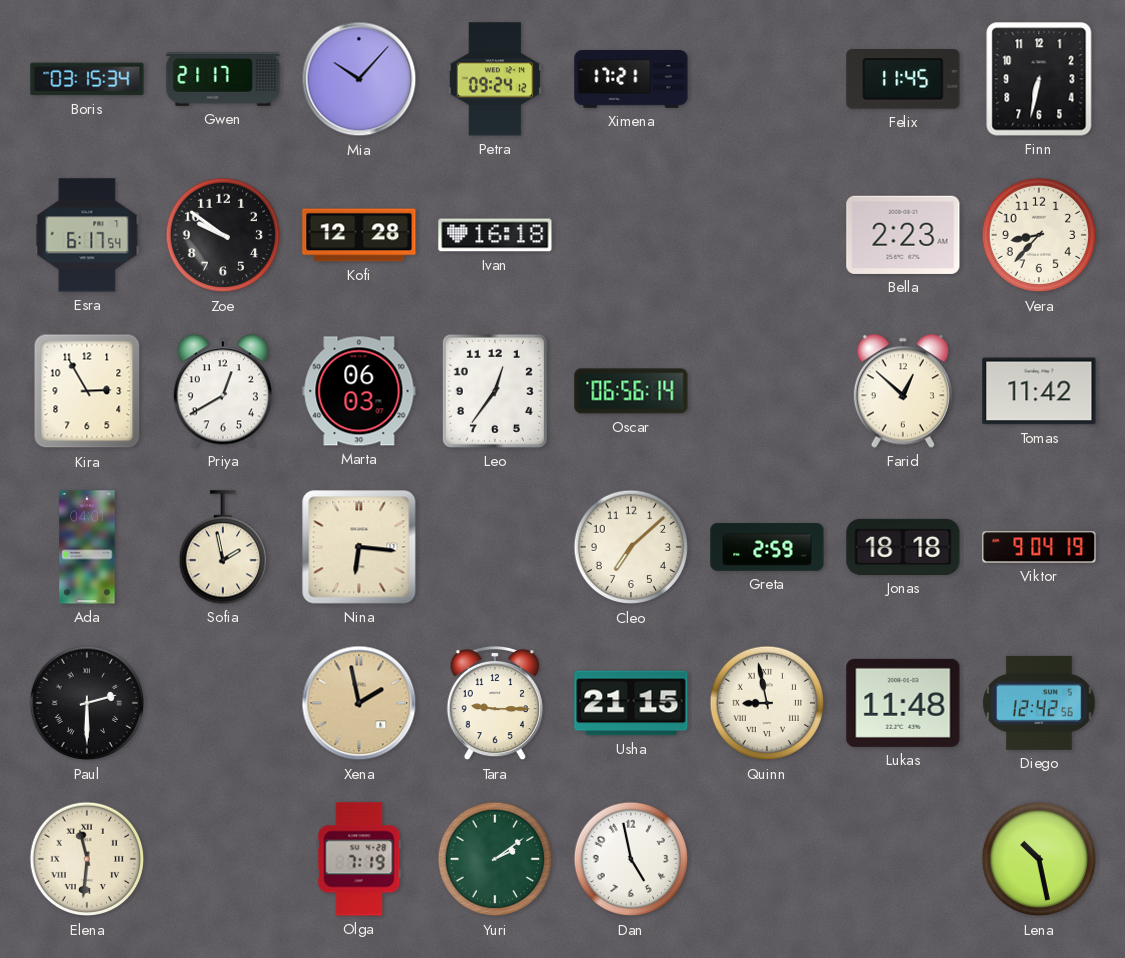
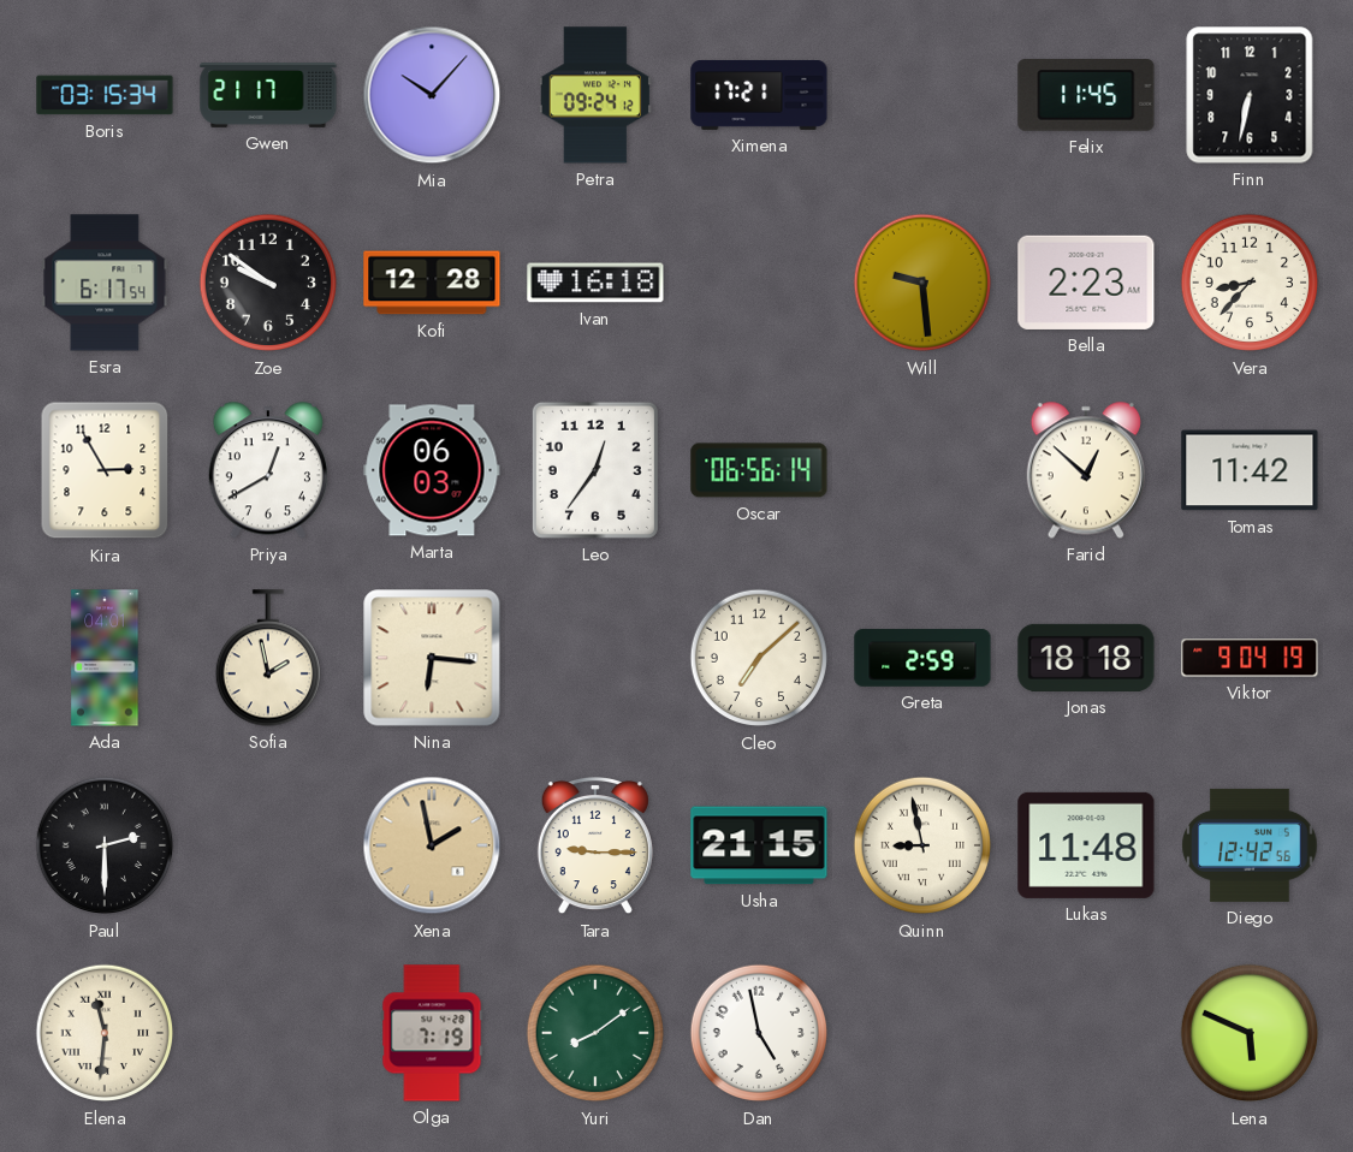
Will: none -> 9:29
Yuri: 2:09 -> 8:09
Lena: 10:28 -> 5:49
